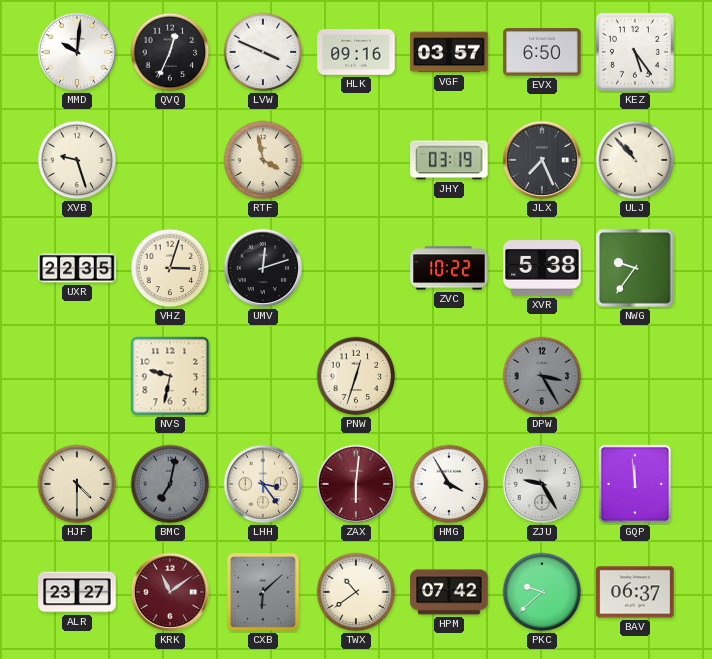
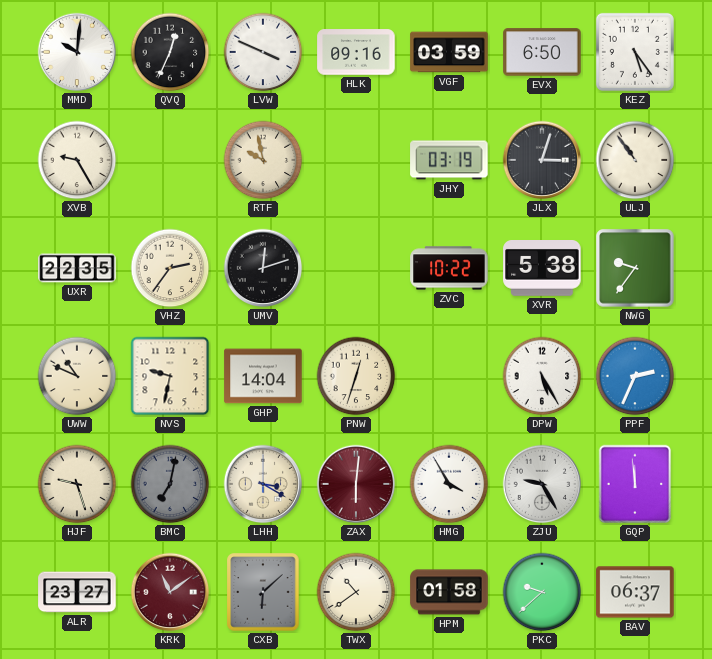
VGF: 03:57 -> 03:59
XVB: 9:27 -> 9:25
RTF: 3:58 -> 9:58
JLX: 7:26 -> 3:03
ULJ: 10:53 -> 10:54
VHZ: 3:03 -> 2:36
UWW: none -> 10:49
GHP: none -> 14:04
DPW: 3:25 -> 5:25
DPW dial: grey -> white
PPF: none -> 2:34
HJF: 4:30 -> 9:27
LHH: 3:24 -> 3:20
HPM: 07:42 -> 01:58
